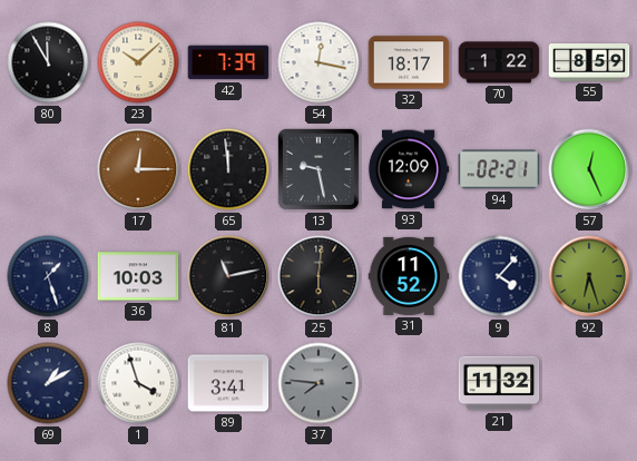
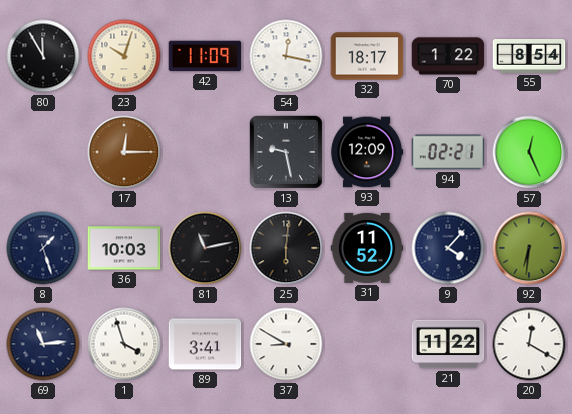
23: 10:08 -> 10:03
42: 7:39 -> 11:09
55: 8:59 -> 8:54
65: 11:59 -> none
92: 6:27 -> 6:31
69: 1:10 -> 11:14
37: 7:46 -> 8:50
37 dial: grey -> white
21: 11:32 -> 11:22
20: none -> 12:20
